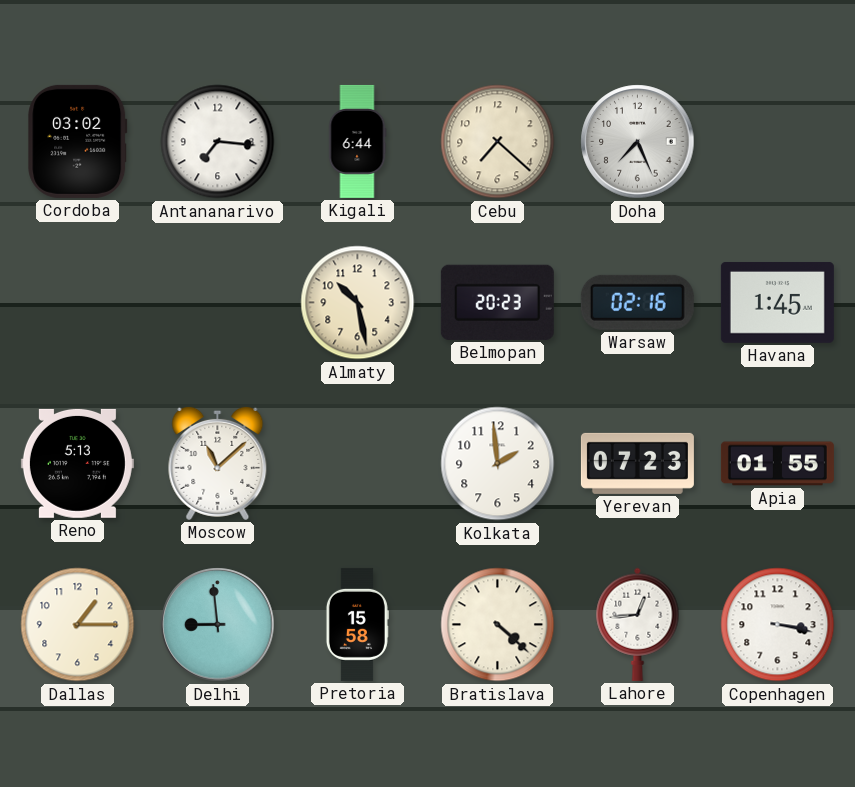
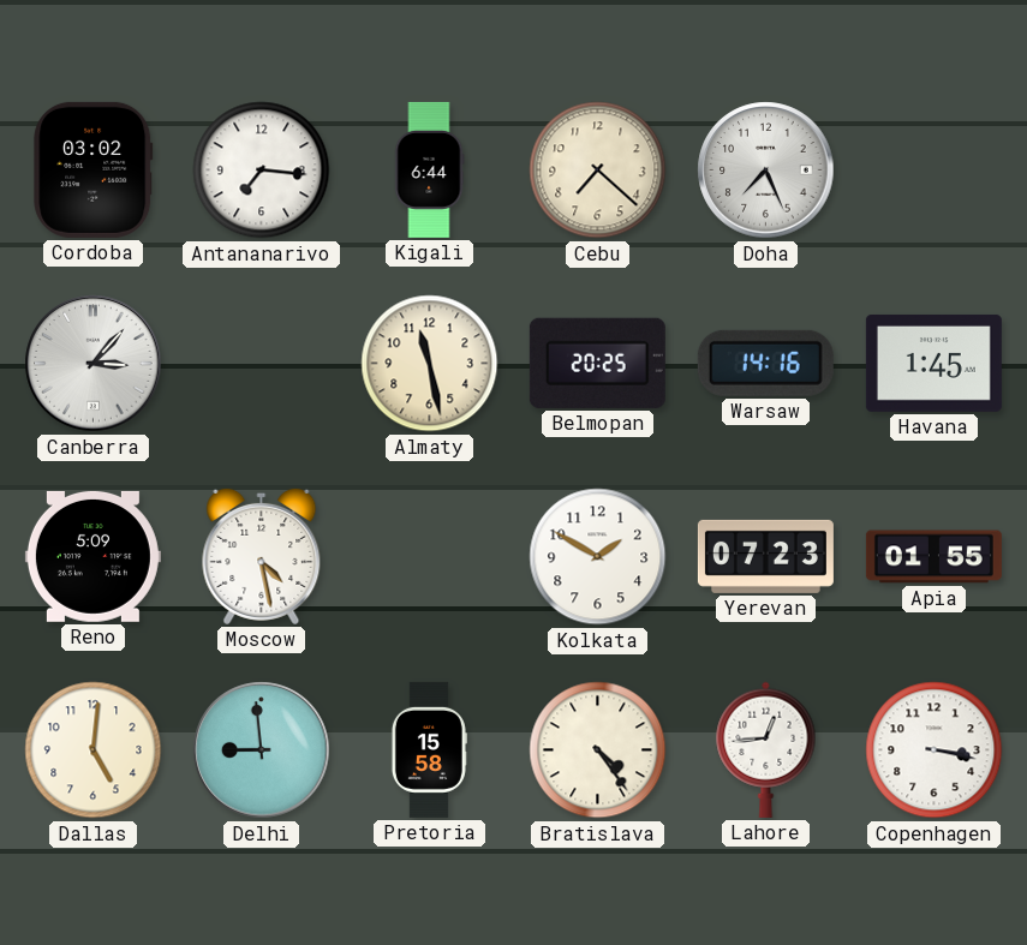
Canberra: none -> 3:07
Almaty: 10:28 -> 11:28
Belmopan: 20:23 -> 20:25
Warsaw: 02:16 -> 14:16
Reno: 5:13 -> 5:09
Moscow: 11:08 -> 4:28
Kolkata: 1:59 -> 1:50
Dallas: 1:15 -> 5:01
Bratislava: 4:22 -> 4:24
